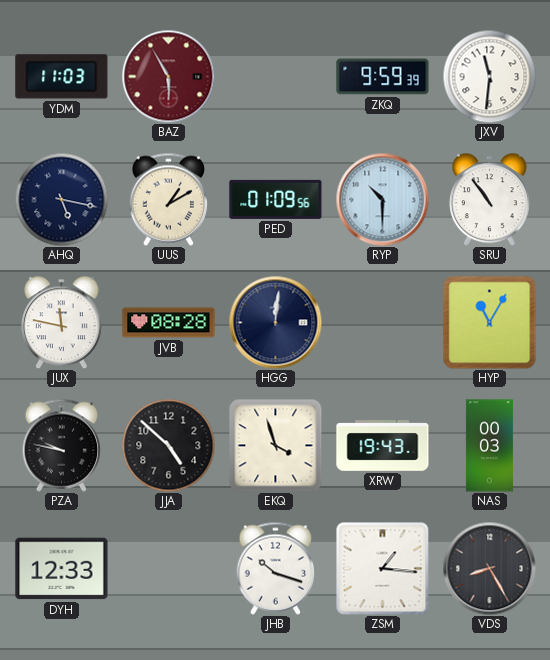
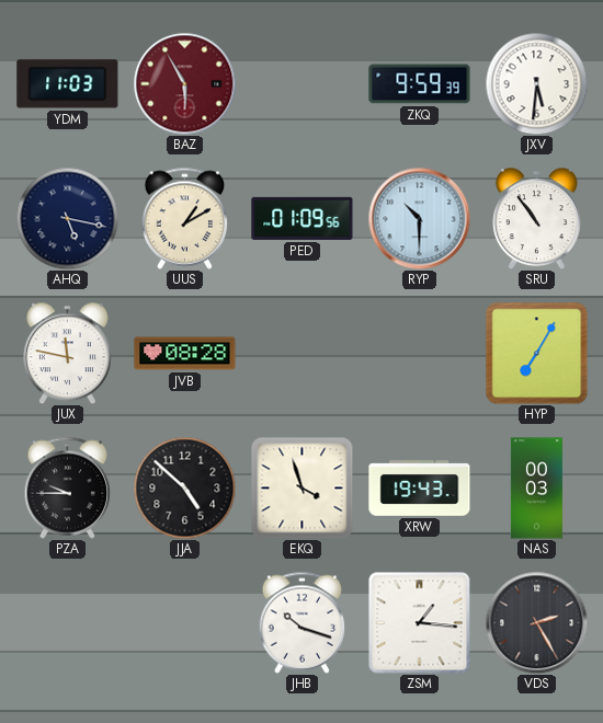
JXV: 11:31 -> 5:31
HGG: 12:01 -> none
HYP: 11:05 -> 7:05
PZA: 9:47 -> 9:45
DYH: 12:33 -> none
VDS: 8:25 -> 2:25
